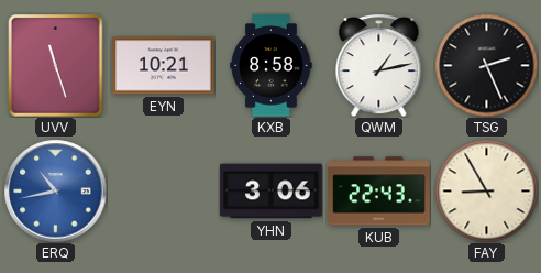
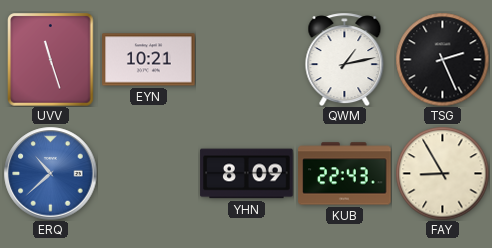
KXB: 8:58 -> none
ERQ: 10:43 -> 10:38
YHN: 3:06 -> 8:09
